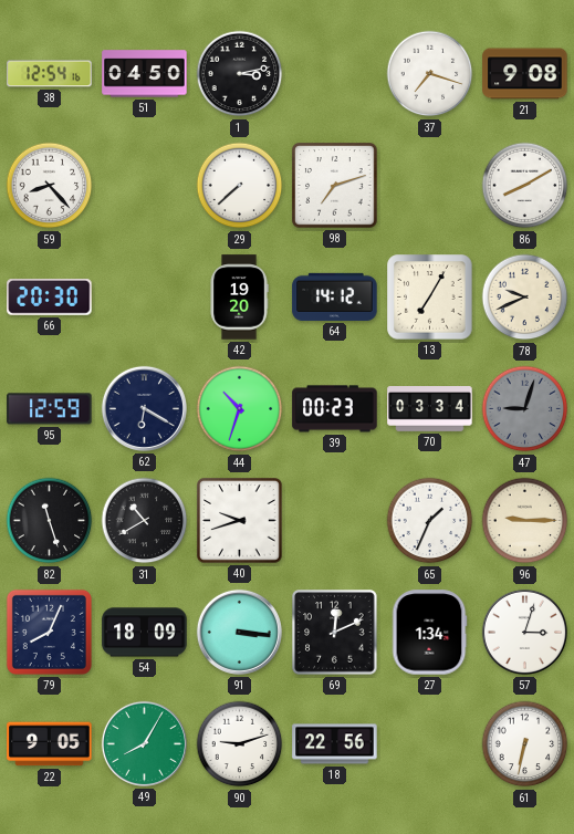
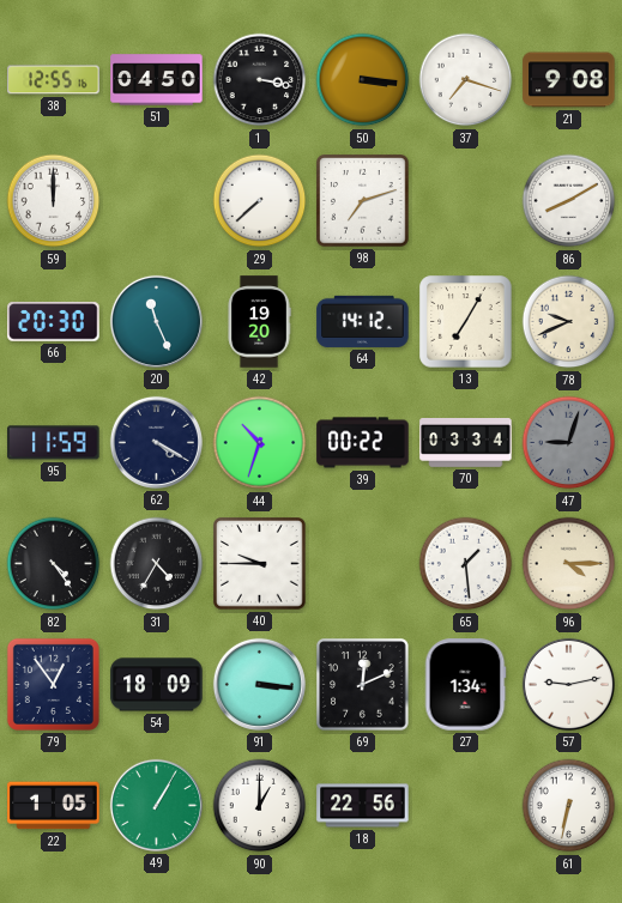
38: 12:54 -> 12:55
1: 3:13 -> 3:17
50: none -> 3:16
59: 8:23 -> 12:00
20: none -> 11:26
95: 12:59 -> 11:59
62: 6:20 -> 4:20
39: 00:23 -> 00:22
82: 11:27 -> 4:24
31: 10:40 -> 4:35
40: 9:42 -> 9:45
65: 1:34 -> 1:29
96: 9:15 -> 4:15
79: 8:04 -> 12:54
57: 3:03 -> 9:13
22: 9:05 -> 1:05
49: 8:05 -> 1:05
90: 9:12 -> 1:00
